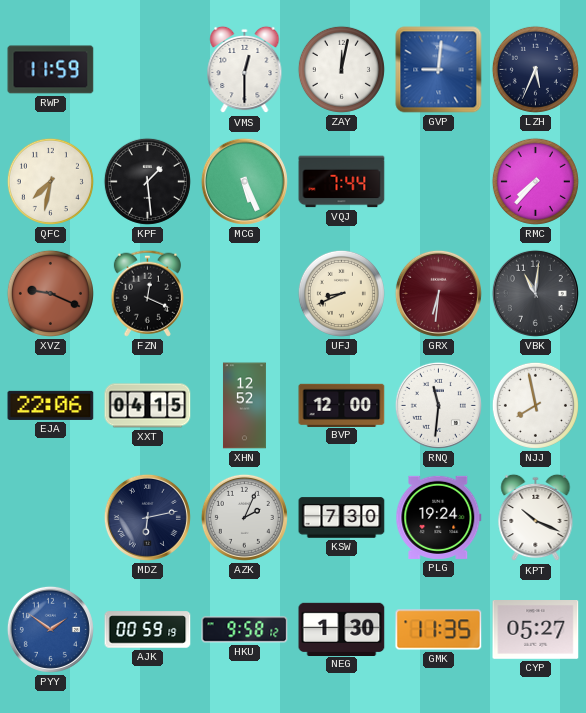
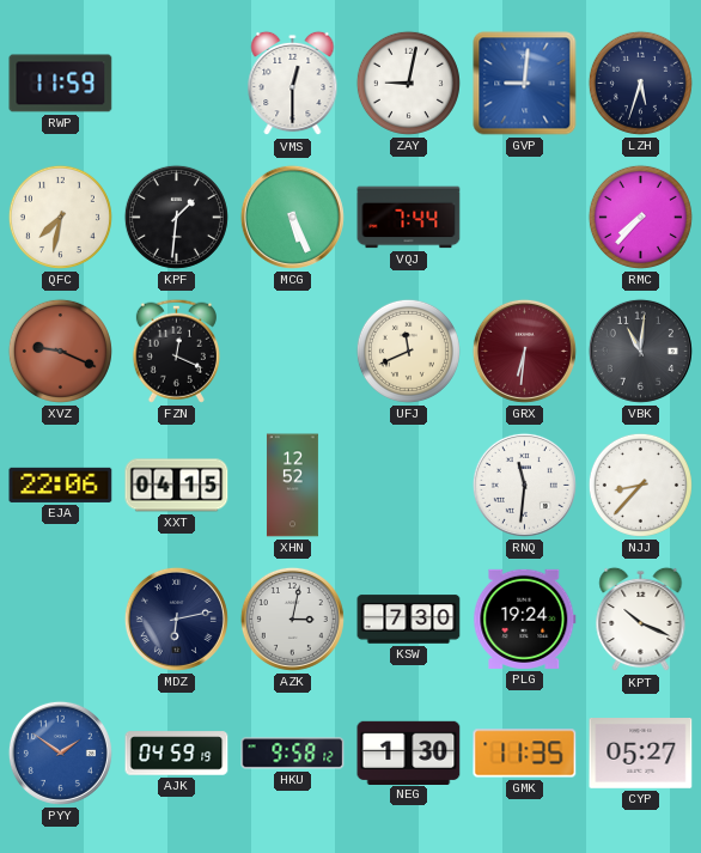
ZAY: 12:02 -> 9:02
LZH: 5:34 -> 5:33
KPF: 1:29 -> 1:31
UFJ: 8:41 -> 11:41
BVP: 12:00 -> none
NJJ: 7:58 -> 8:37
AZK: 2:04 -> 3:02
AJK: 00:59 -> 04:59
